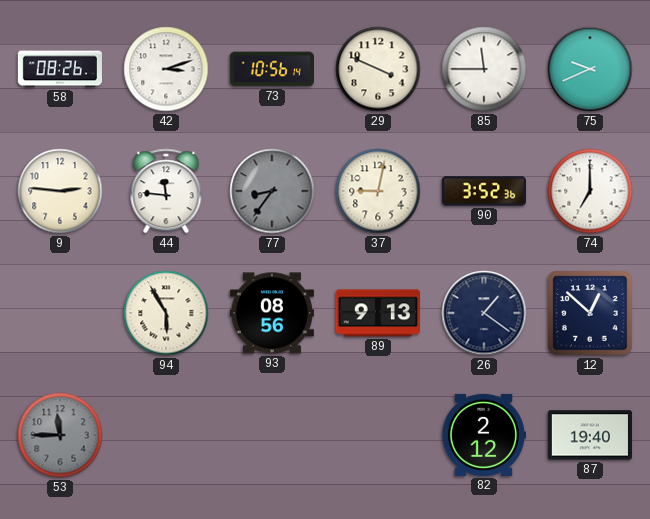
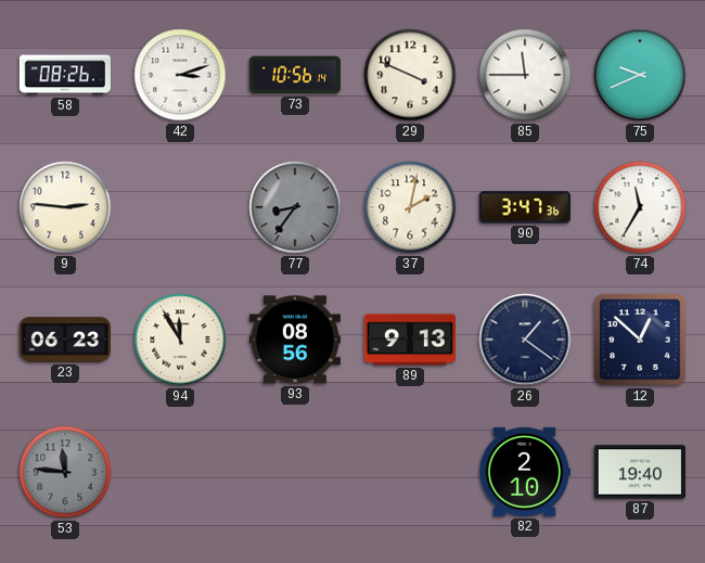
44: 11:46 -> none
37: 9:02 -> 2:02
90: 3:52 -> 3:47
74: 7:00 -> 11:35
23: none -> 06:23
94: 5:55 -> 11:55
53: 11:45 -> 11:46
82: 2:12 -> 2:10
